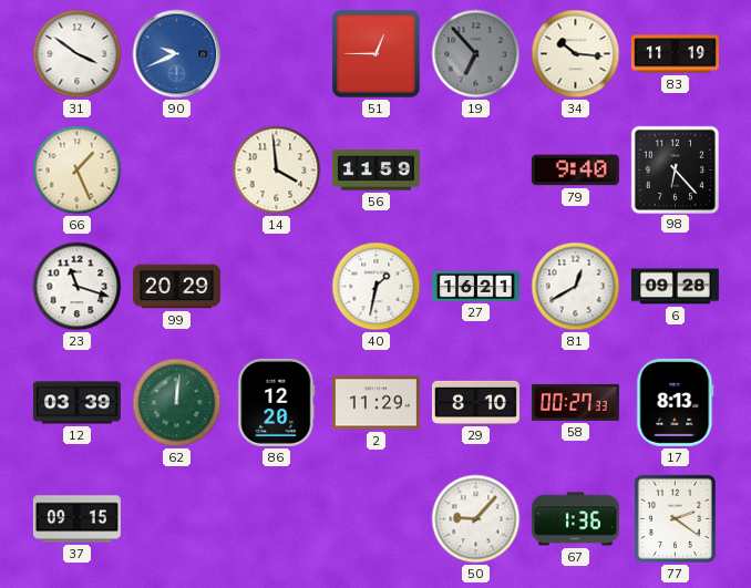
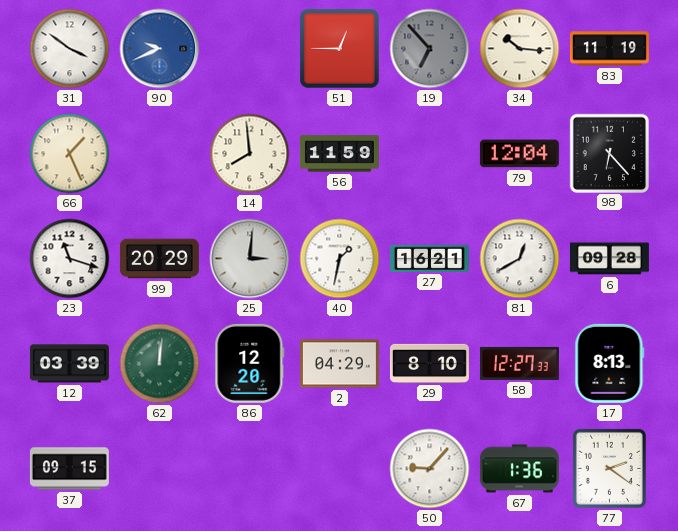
14: 3:59 -> 7:59
79: 9:40 -> 12:04
25: none -> 3:01
2: 11:29 -> 04:29
58: 00:27 -> 12:27
